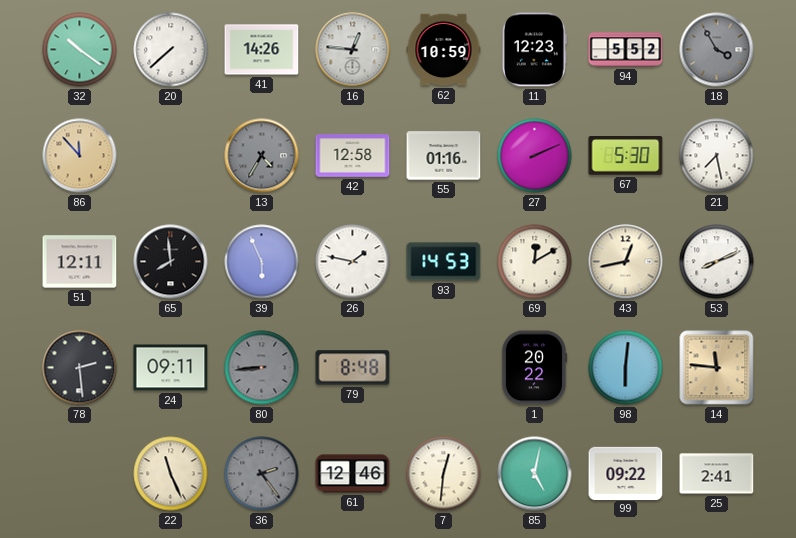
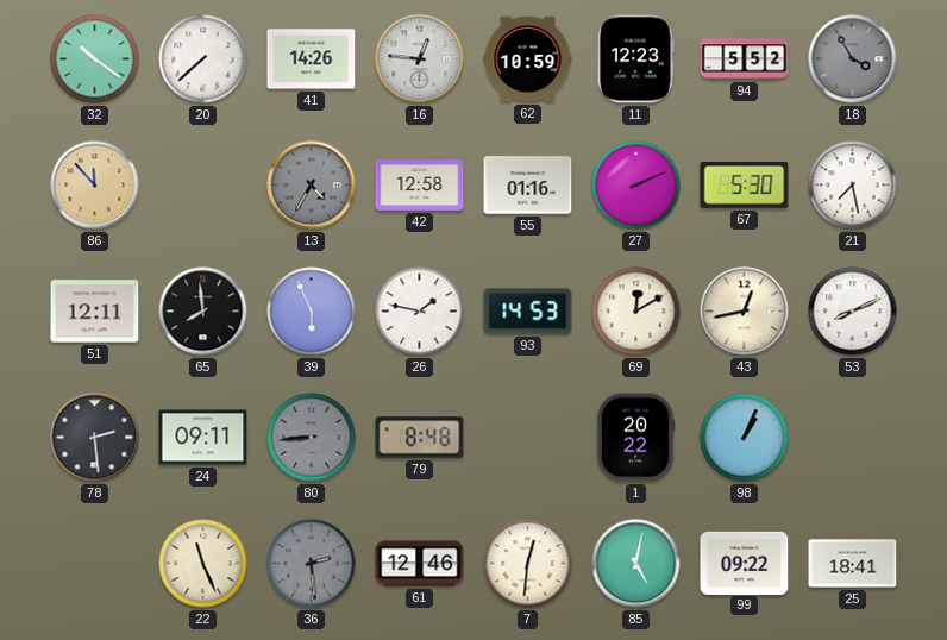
98: 6:01 -> 1:04
14: 11:46 -> none
36: 2:24 -> 2:29
25: 2:41 -> 18:41
